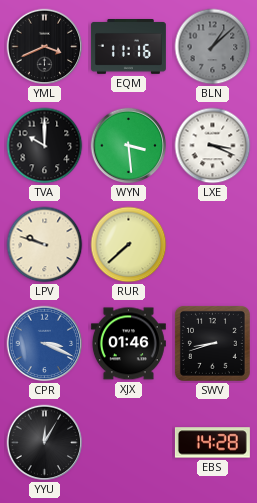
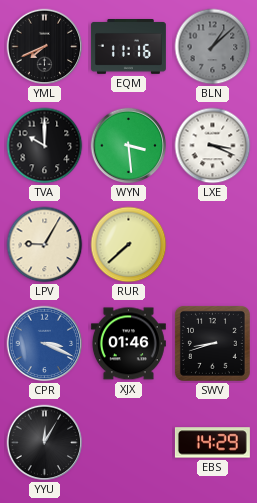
YML: 3:41 -> 7:41
LPV: 9:48 -> 9:05
EBS: 14:28 -> 14:29
